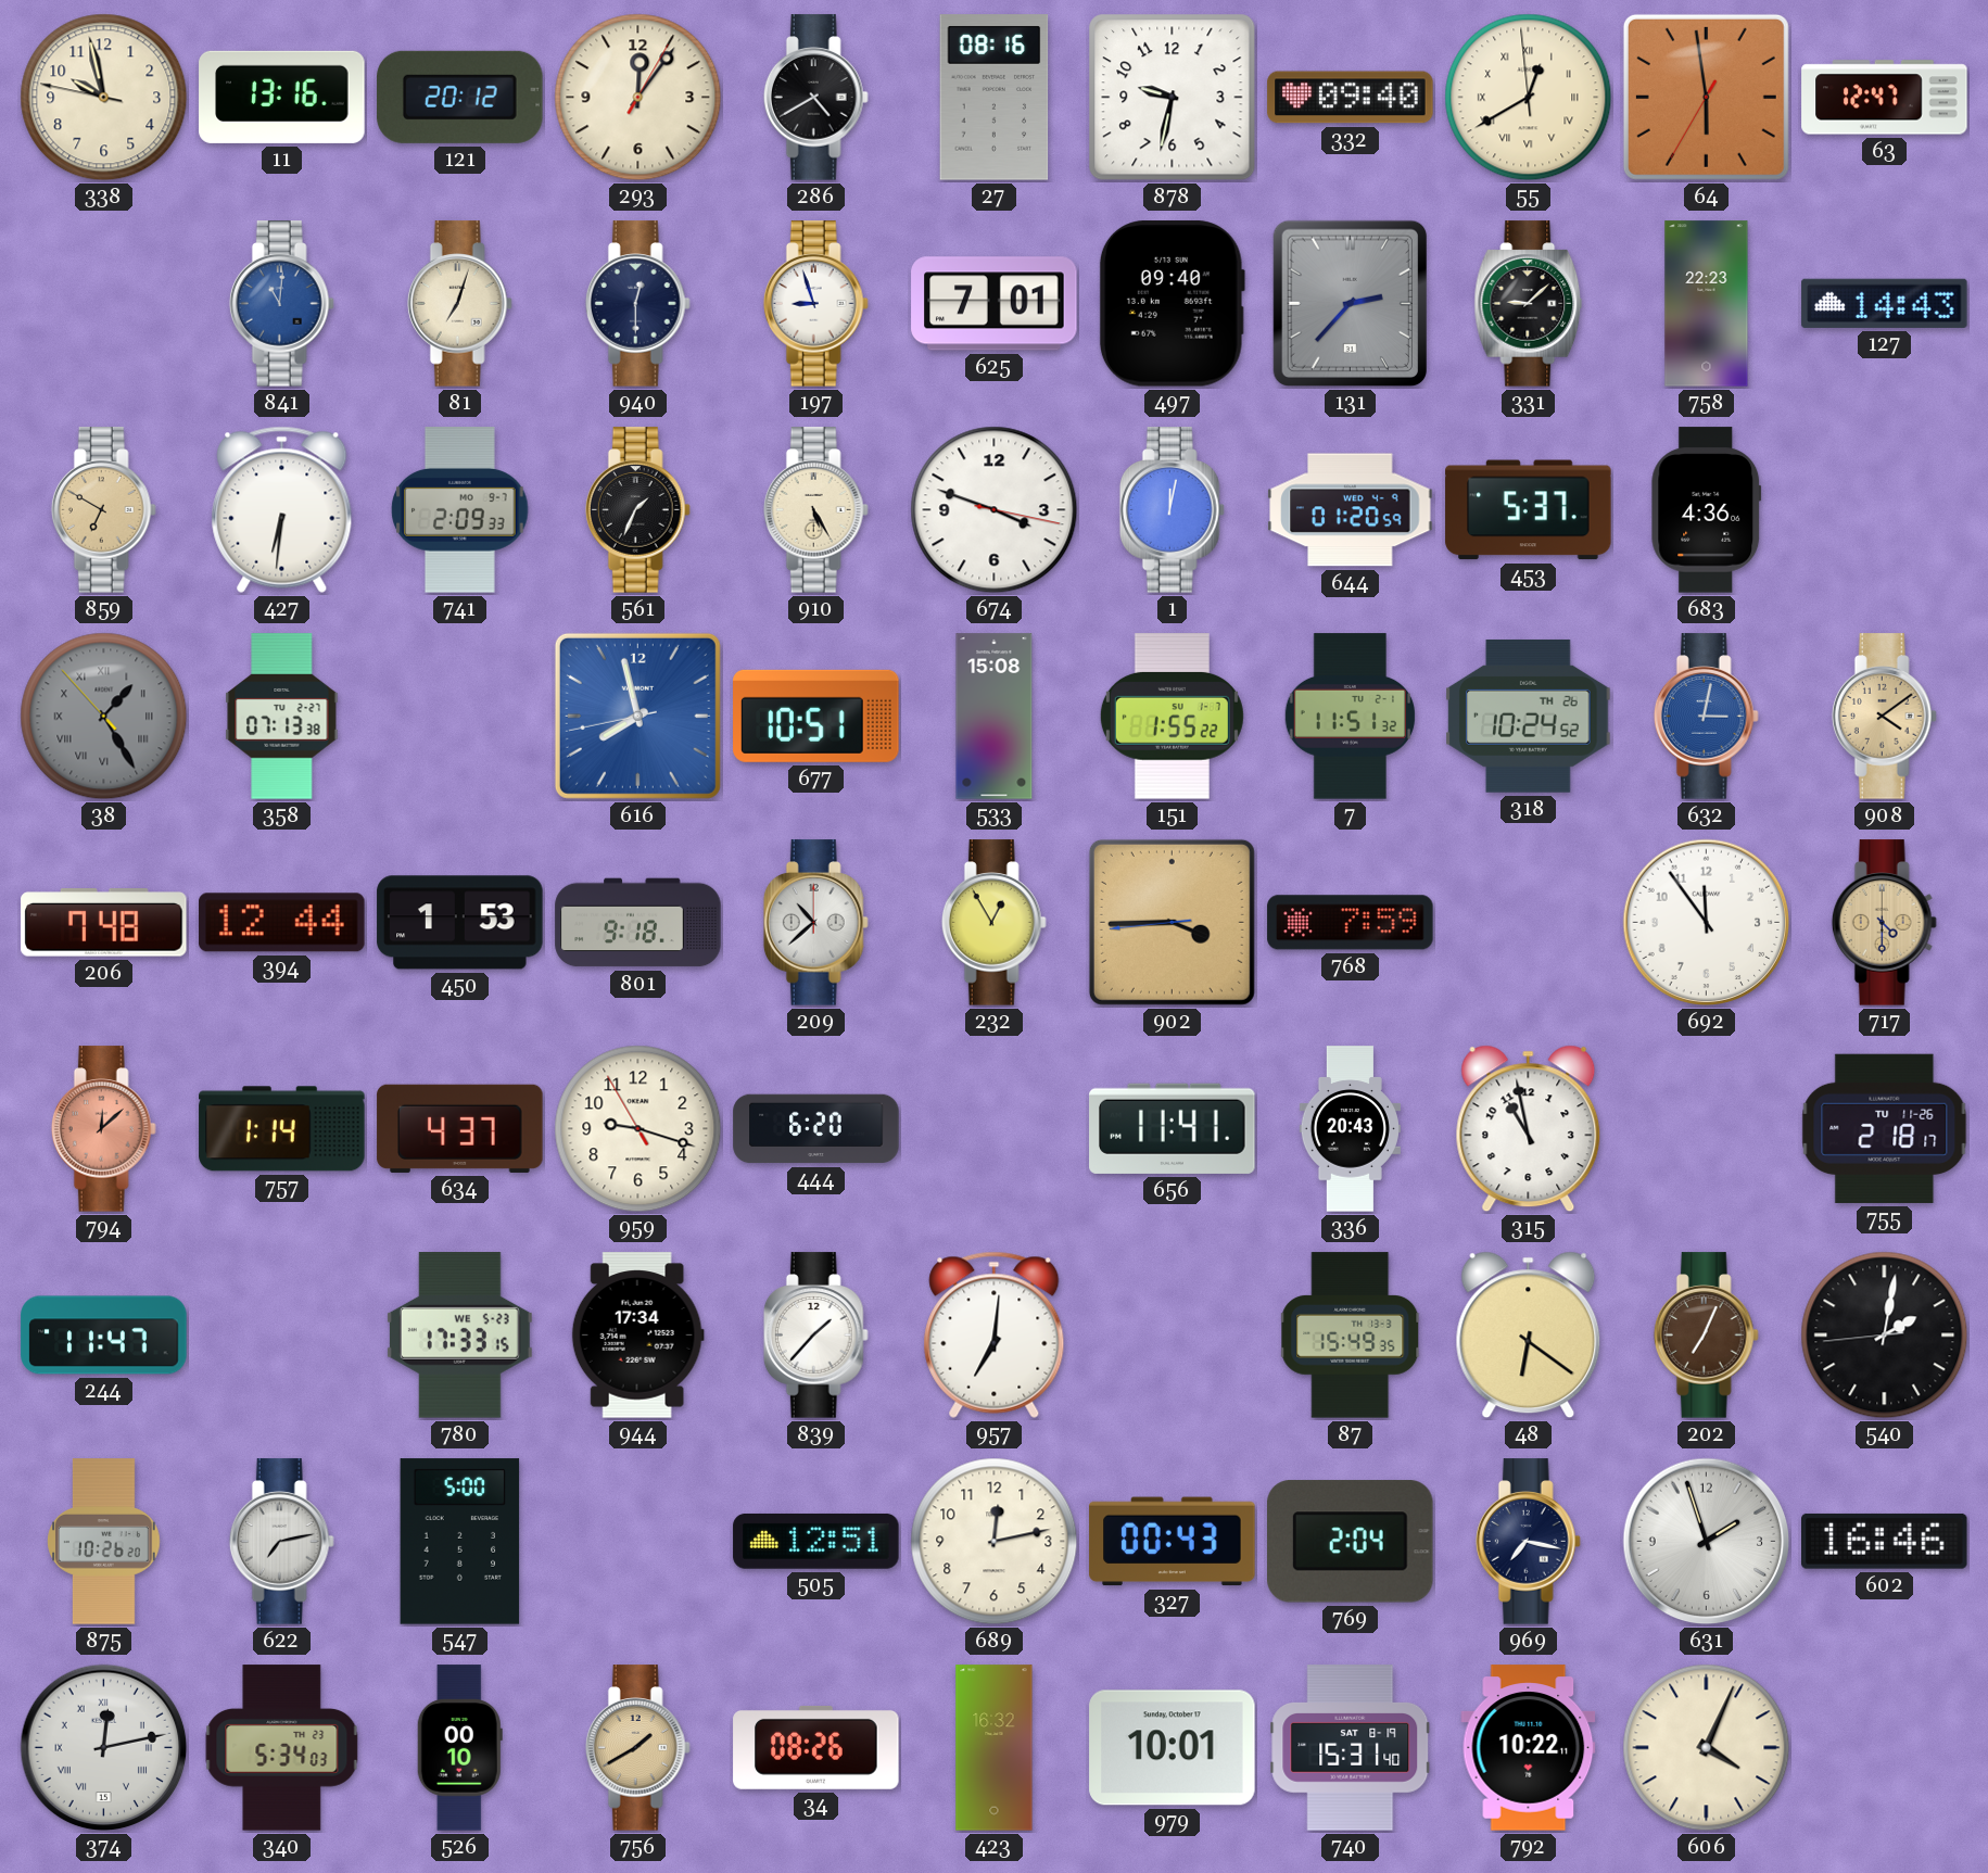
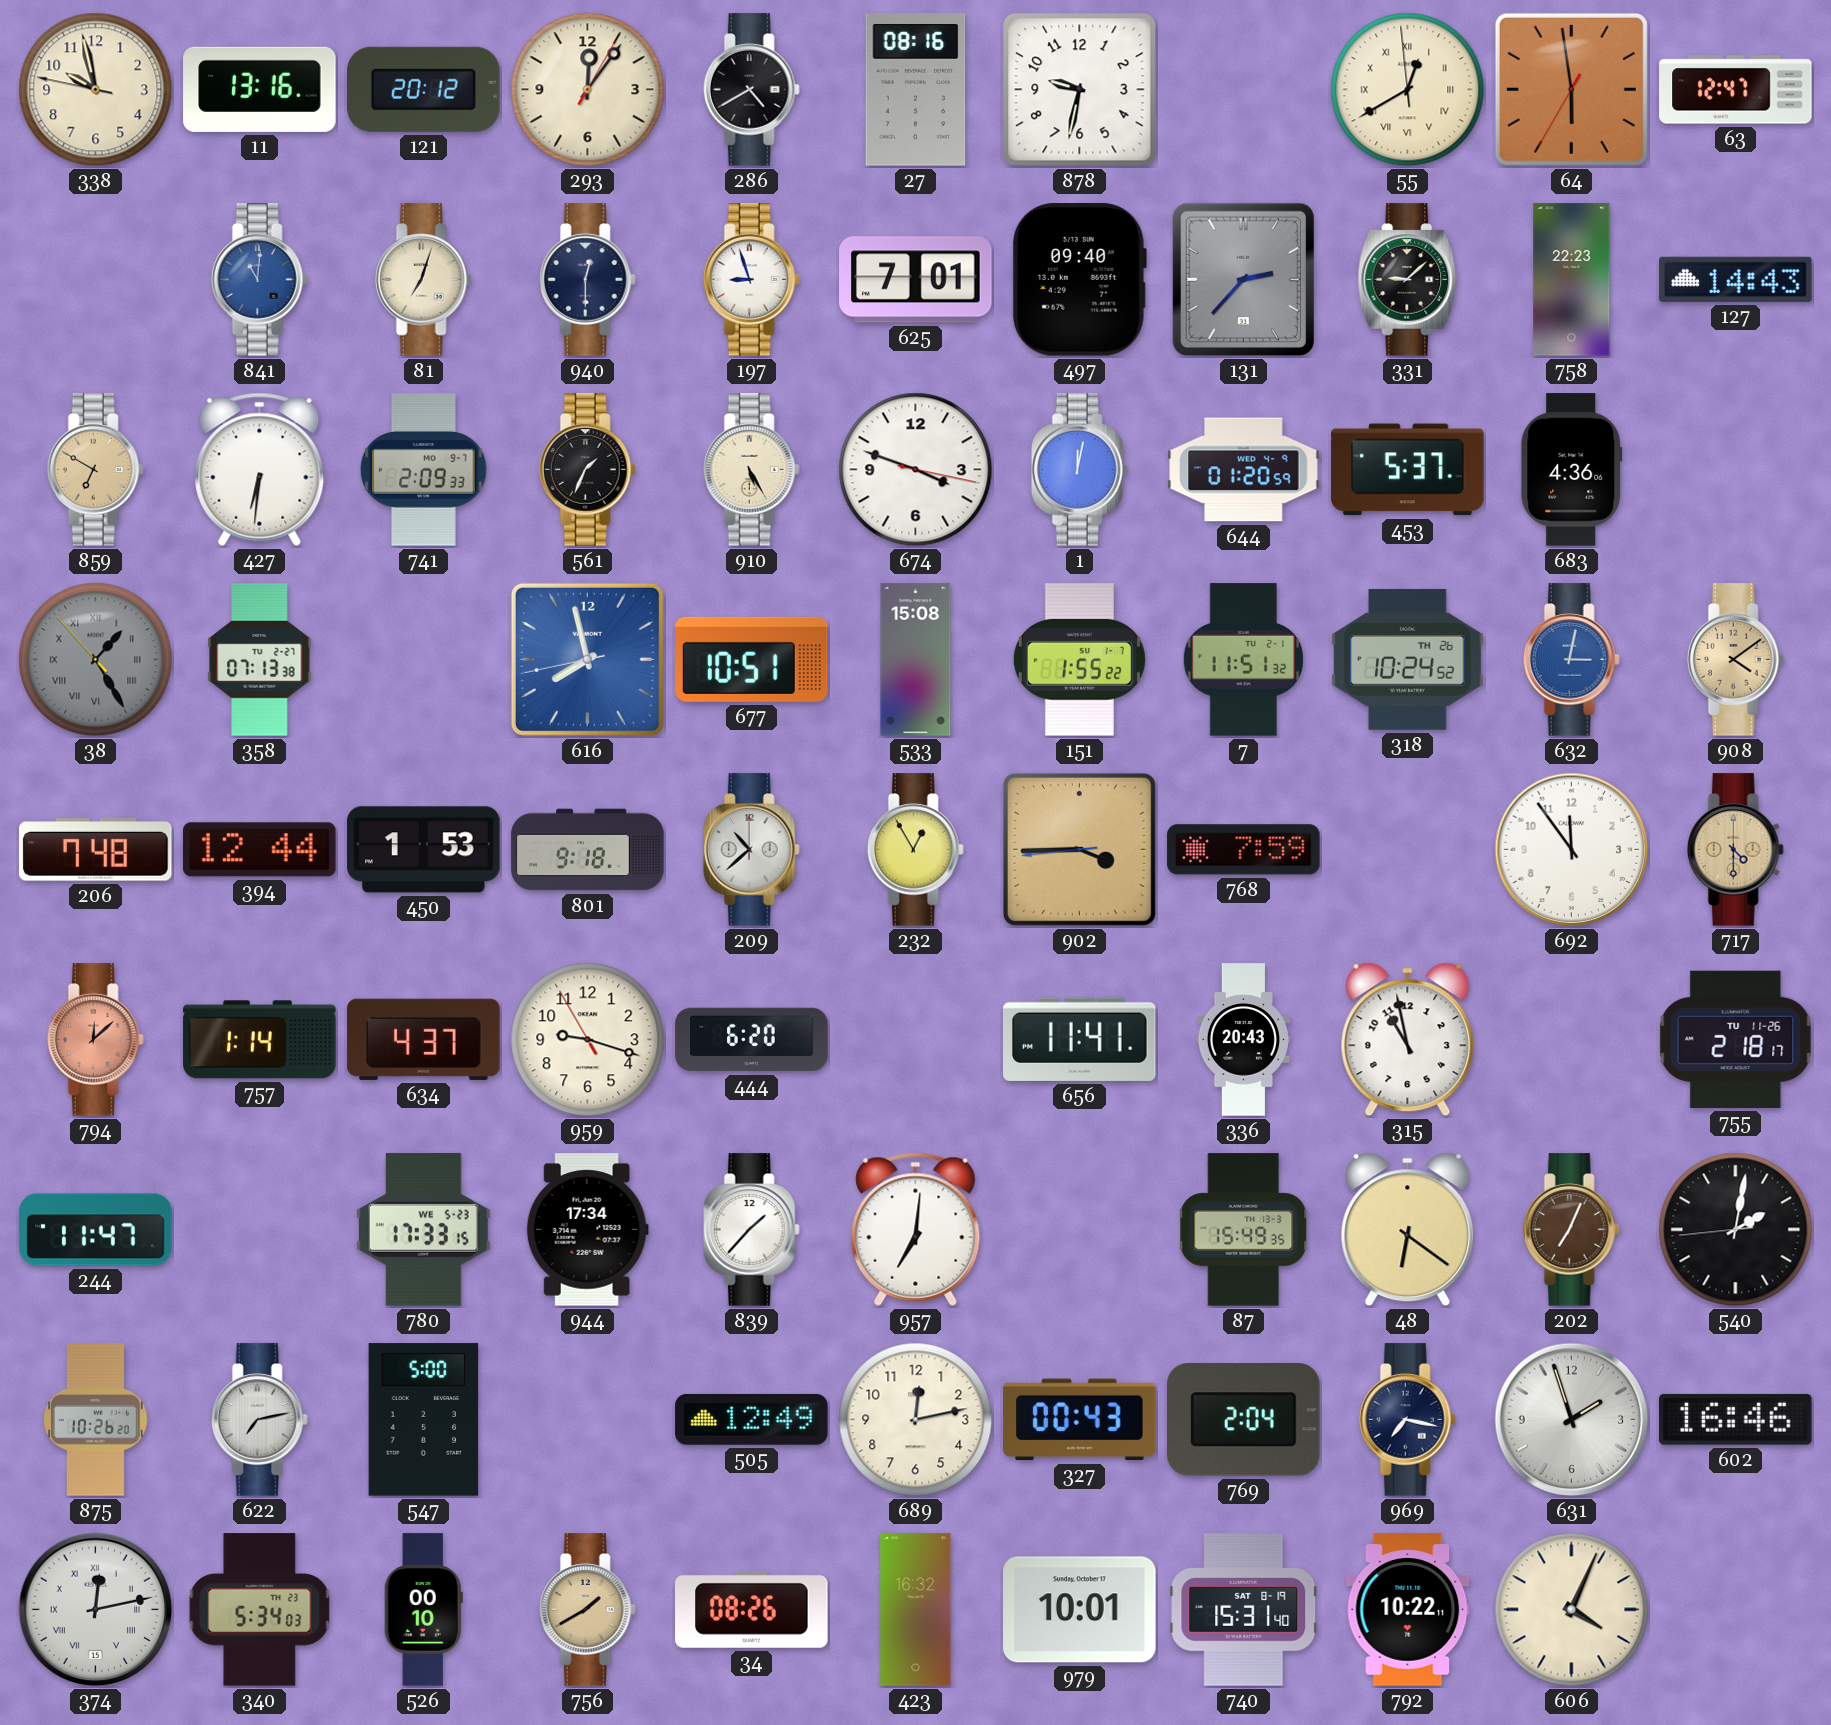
332: 09:40 -> none
505: 12:51 -> 12:49
